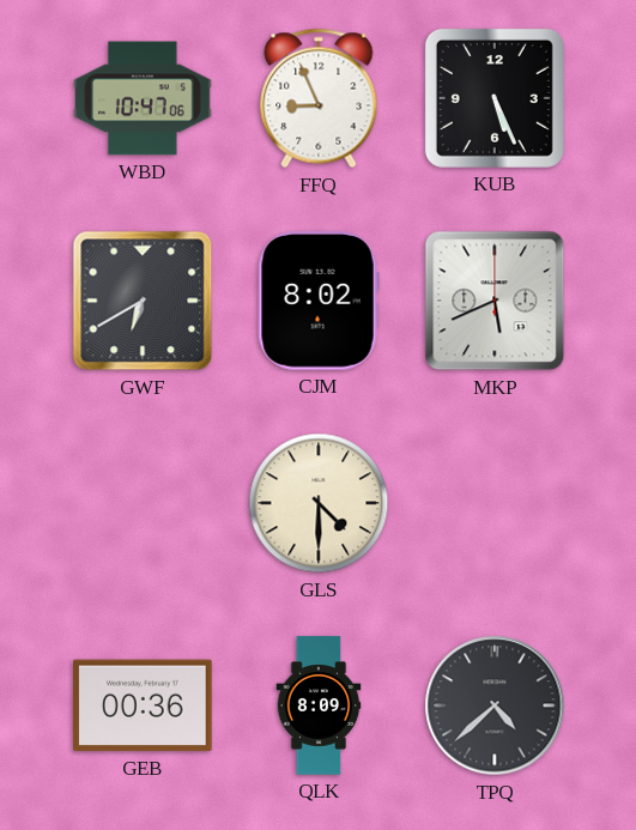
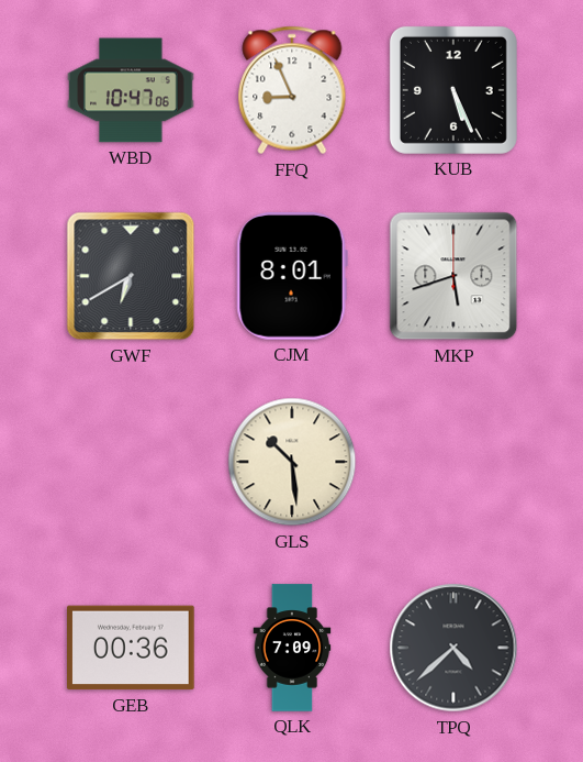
CJM: 8:02 -> 8:01
MKP: 5:41 -> 5:42
GLS: 4:30 -> 10:29
QLK: 8:09 -> 7:09
